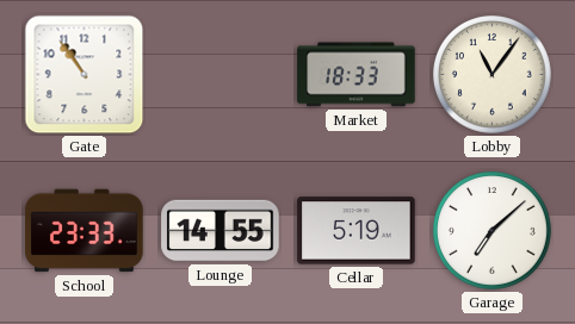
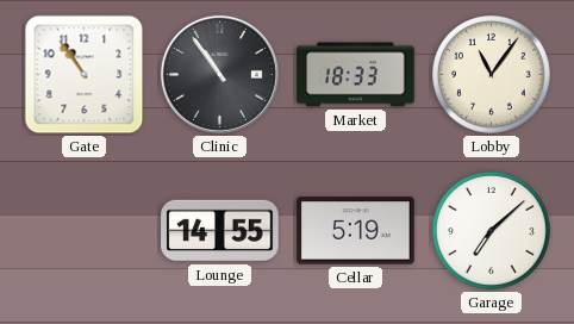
Clinic: none -> 10:54
School: 23:33 -> none
